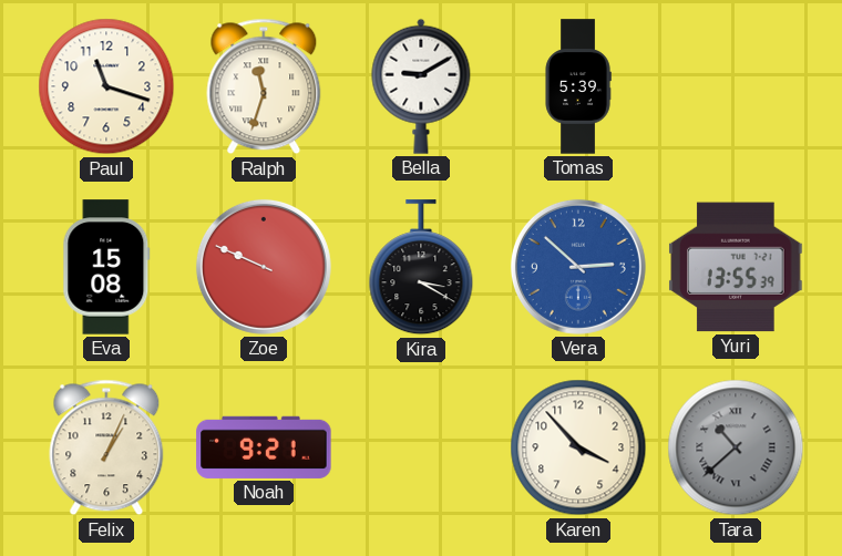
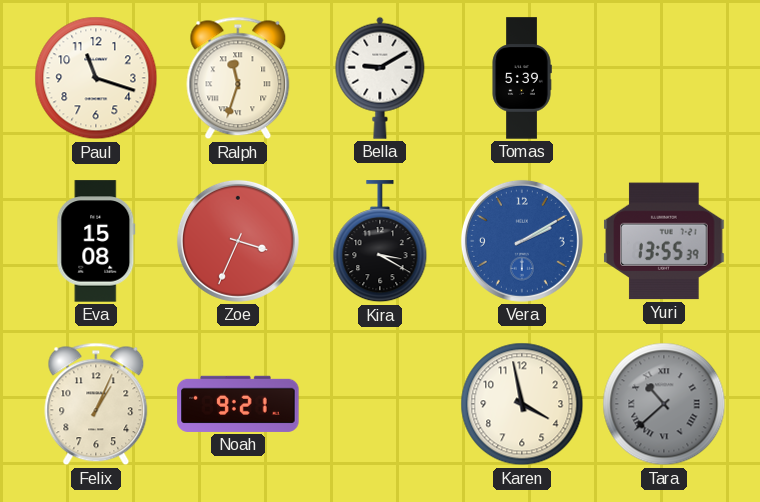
Zoe: 9:49 -> 3:34
Vera: 2:52 -> 2:10
Karen: 3:53 -> 3:58
